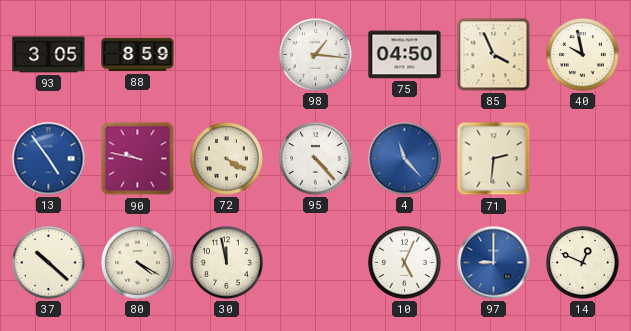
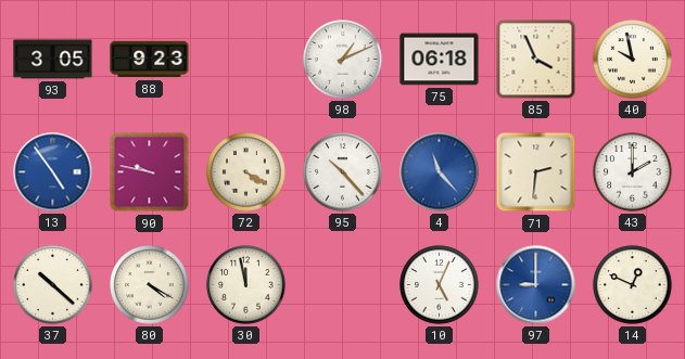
88: 8:59 -> 9:23
98: 1:16 -> 1:11
75: 04:50 -> 06:18
95: 4:23 -> 10:23
43: none -> 2:00
